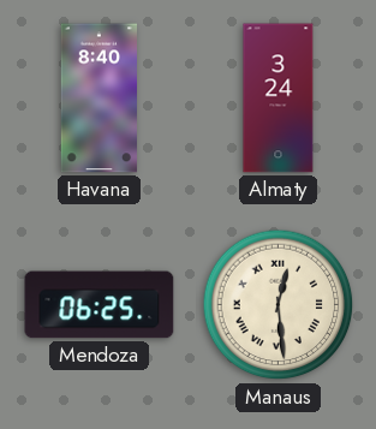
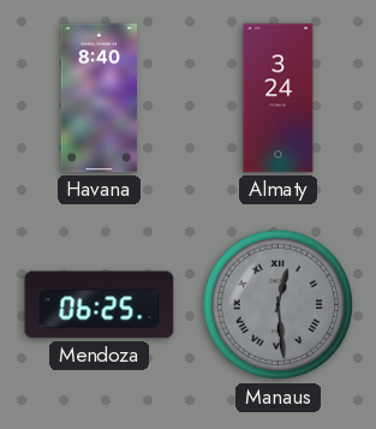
Manaus dial: cream -> grey
